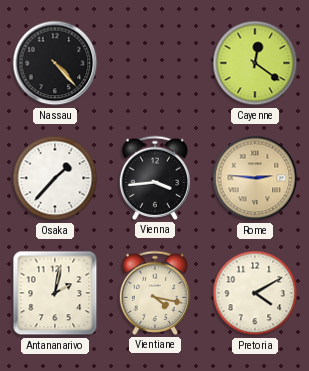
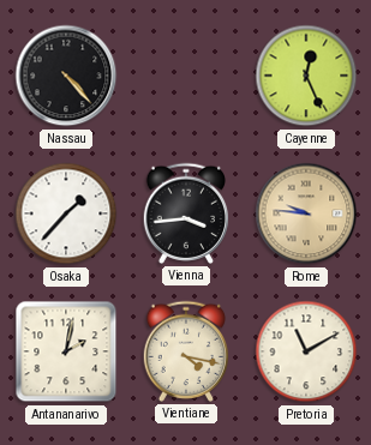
Cayenne: 12:21 -> 12:26
Rome: 2:46 -> 9:46
Pretoria: 4:10 -> 11:10
